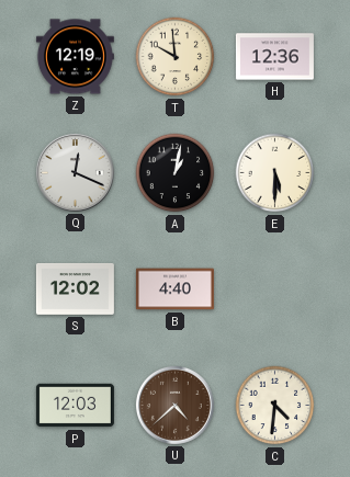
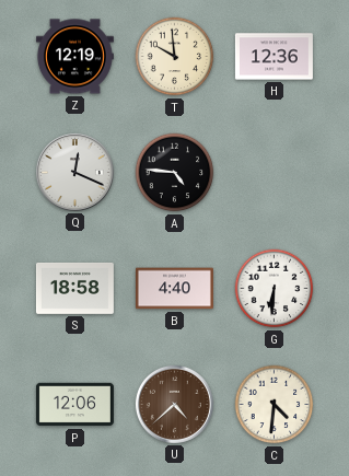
A: 1:02 -> 4:46
E: 5:30 -> none
S: 12:02 -> 18:58
G: none -> 6:31
P: 12:03 -> 12:06
